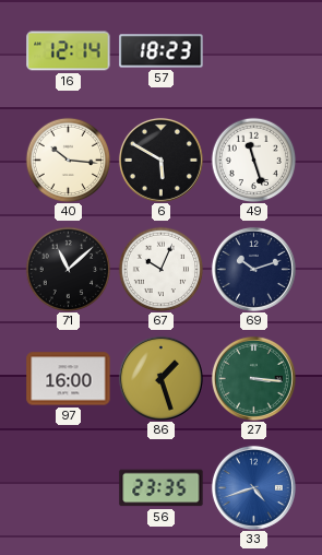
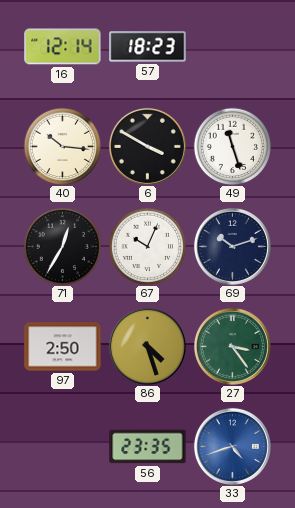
6: 5:50 -> 3:50
71: 11:08 -> 12:35
97: 16:00 -> 2:50
86: 1:27 -> 4:27
27: 3:16 -> 3:24
